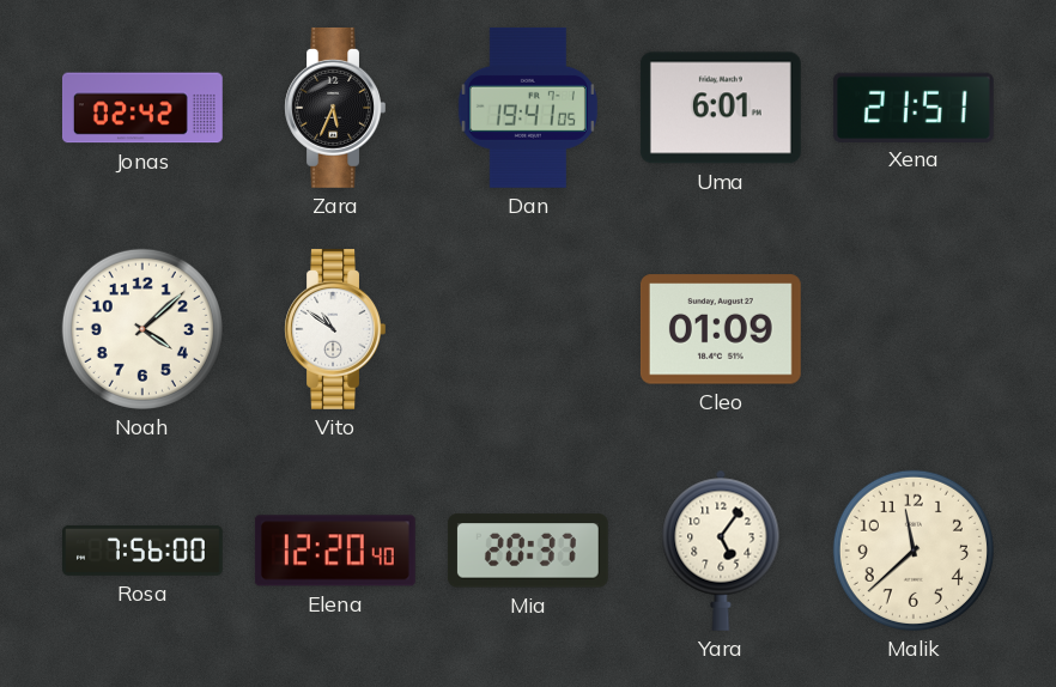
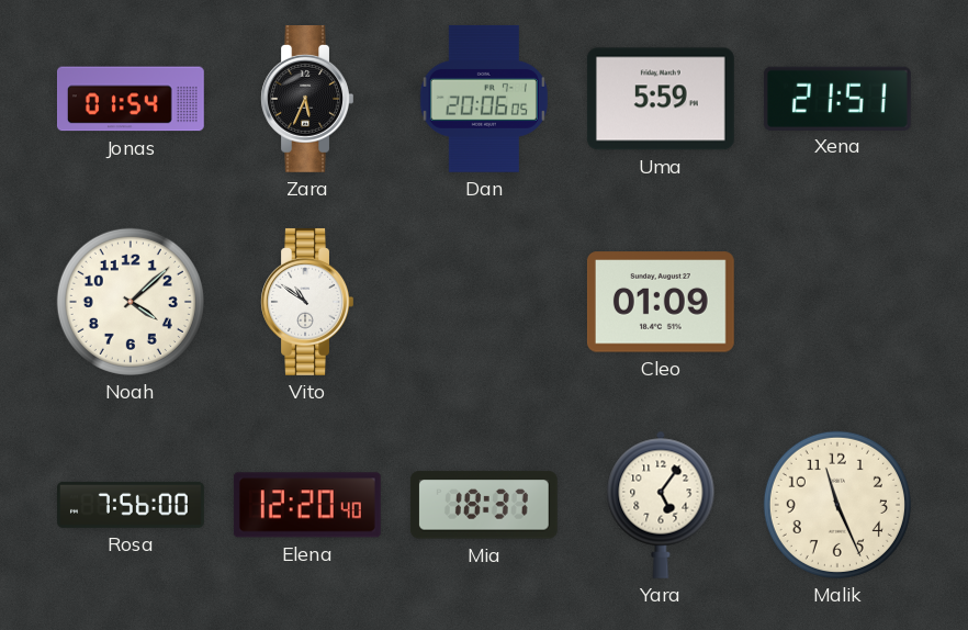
Jonas: 02:42 -> 01:54
Dan: 19:41 -> 20:06
Uma: 6:01 -> 5:59
Mia: 20:37 -> 18:37
Malik: 11:38 -> 11:26
